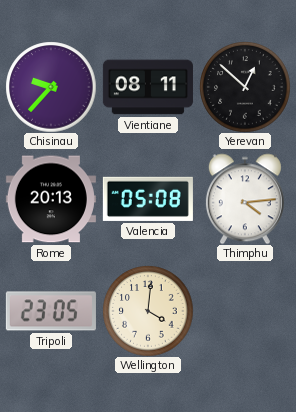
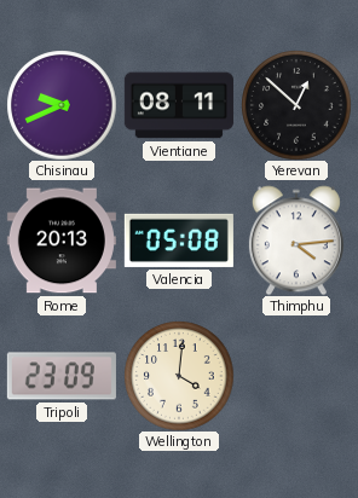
Chisinau: 9:37 -> 9:41
Tripoli: 23:05 -> 23:09
